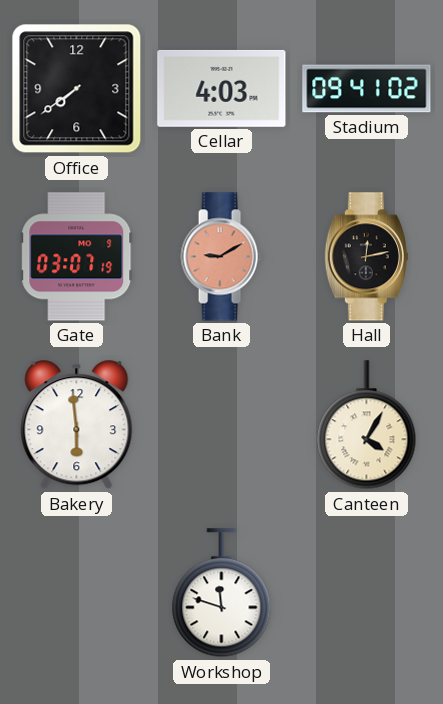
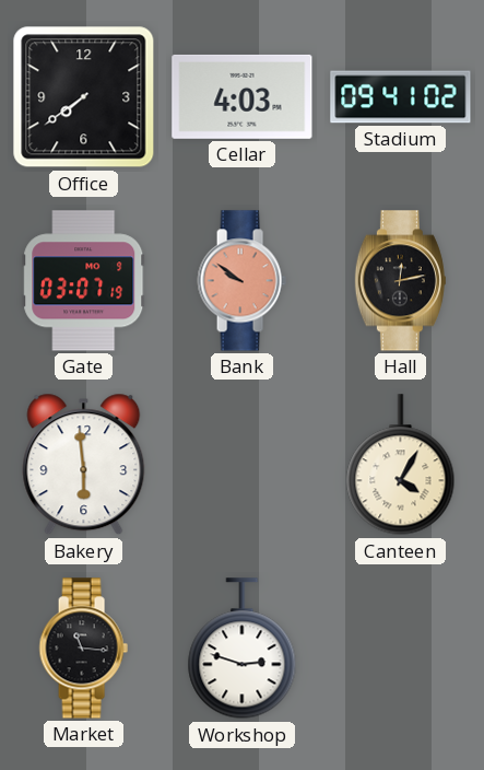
Bank: 9:10 -> 9:51
Market: none -> 11:16
Workshop: 11:48 -> 2:48
